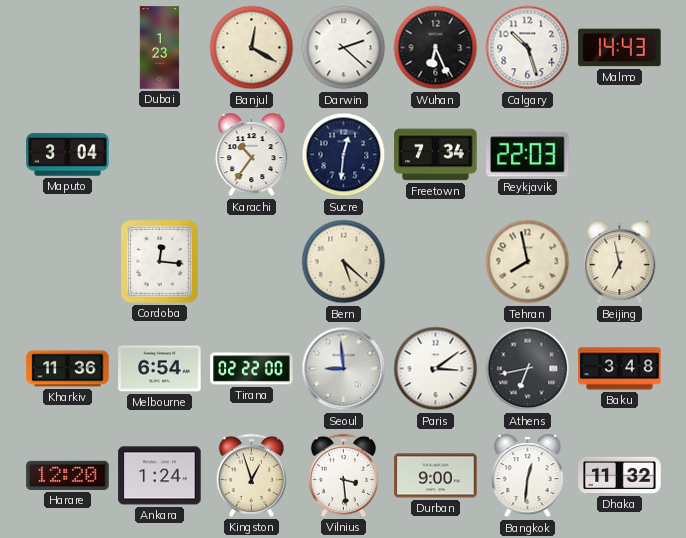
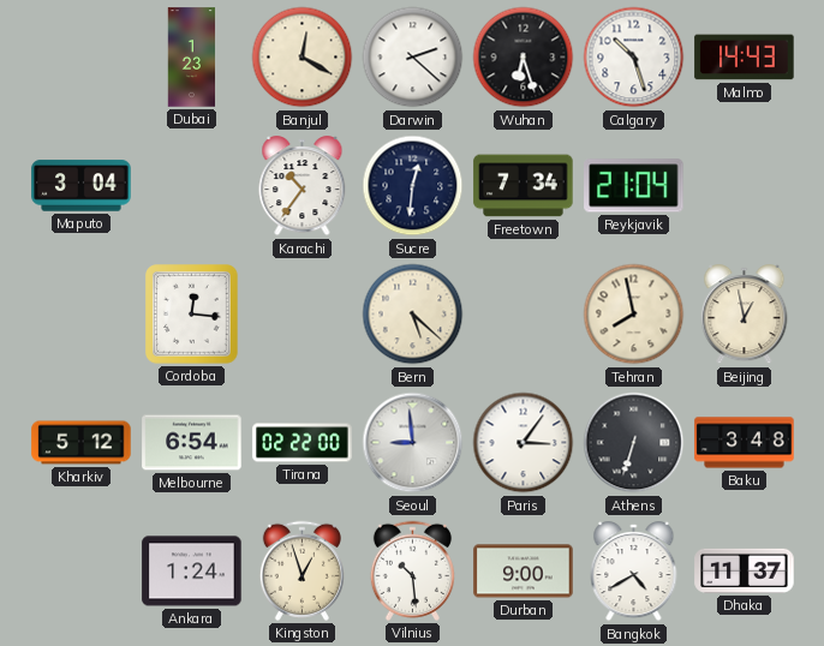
Wuhan: 6:26 -> 6:27
Reykjavik: 22:03 -> 21:04
Beijing: 6:58 -> 12:58
Kharkiv: 11:36 -> 5:12
Paris: 3:09 -> 3:06
Athens: 6:43 -> 6:33
Harare: 12:20 -> none
Vilnius: 3:29 -> 10:29
Bangkok: 12:31 -> 4:40
Dhaka: 11:32 -> 11:37
